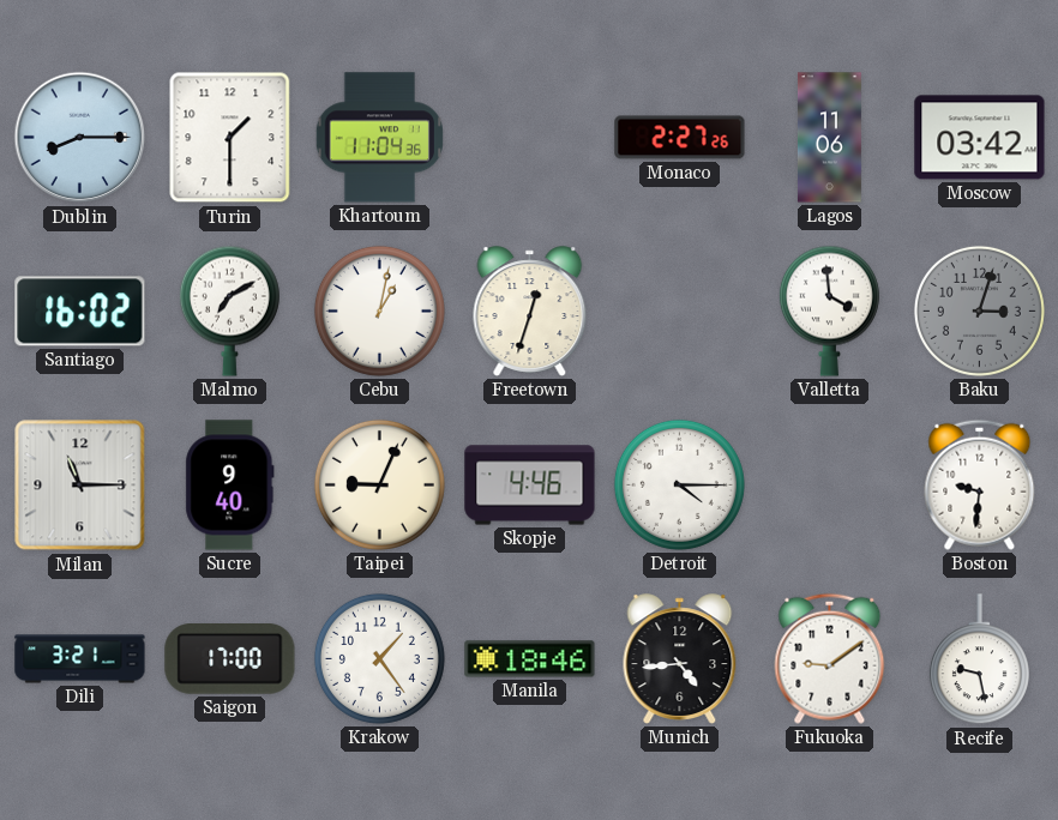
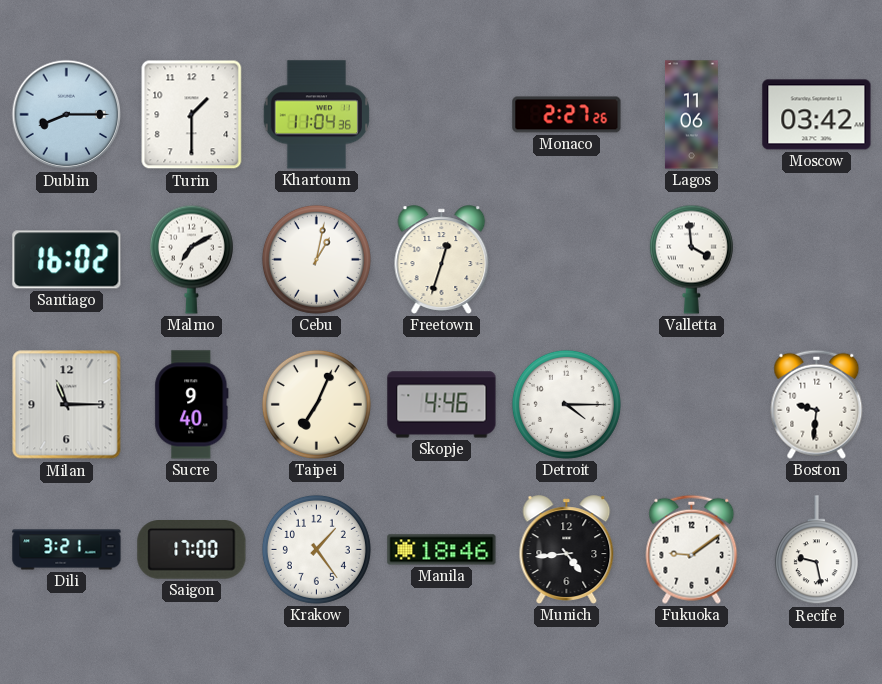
Baku: 3:03 -> none
Taipei: 9:04 -> 7:04
